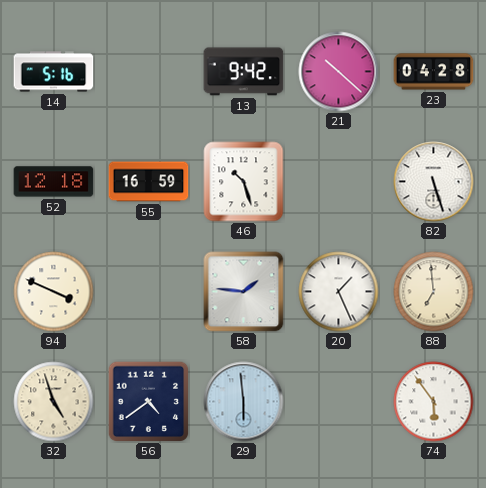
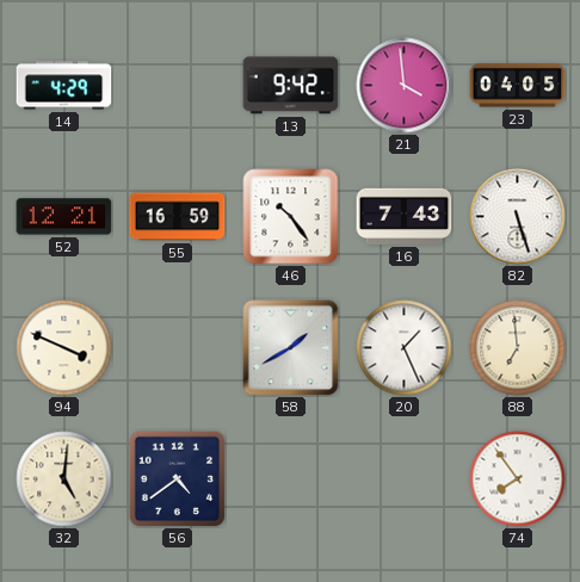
14: 5:16 -> 4:29
21: 10:22 -> 3:59
23: 04:28 -> 04:05
52: 12:18 -> 12:21
46: 10:27 -> 10:24
16: none -> 7:43
58: 1:46 -> 1:40
32: 4:57 -> 5:01
29: 5:59 -> none
74: 5:54 -> 7:54
